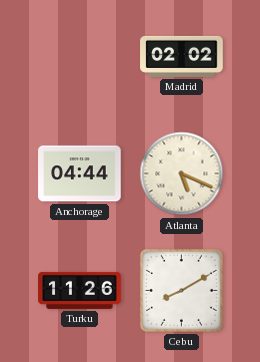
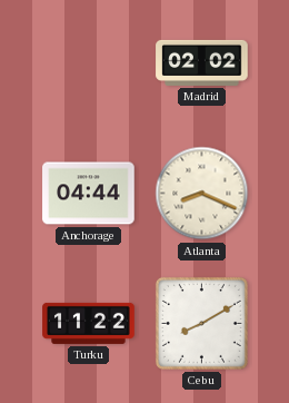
Atlanta: 5:19 -> 8:19
Turku: 11:26 -> 11:22
